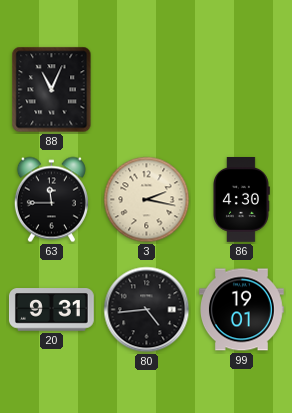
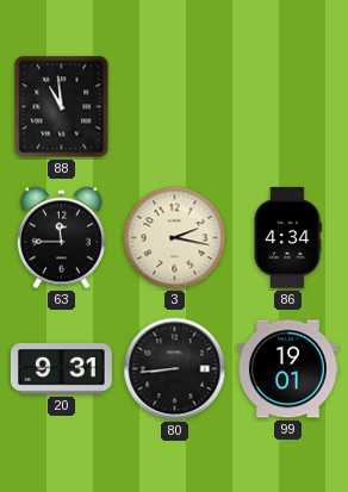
88: 11:04 -> 10:59
86: 4:30 -> 4:34
80: 4:44 -> 8:44
